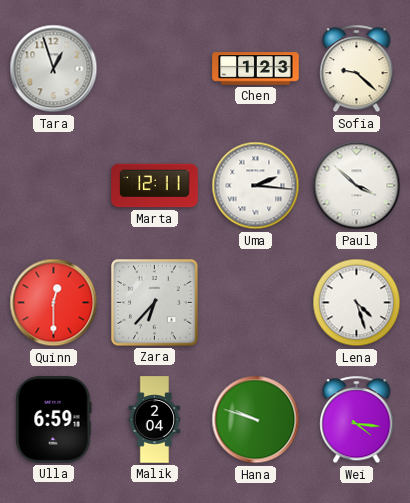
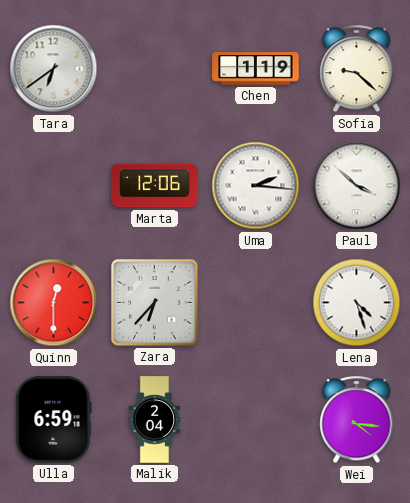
Tara: 12:57 -> 6:39
Chen: 1:23 -> 1:19
Marta: 12:11 -> 12:06
Hana: 9:48 -> none
